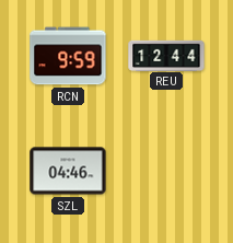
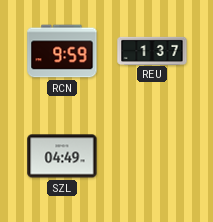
REU: 12:44 -> 1:37
SZL: 04:46 -> 04:49
